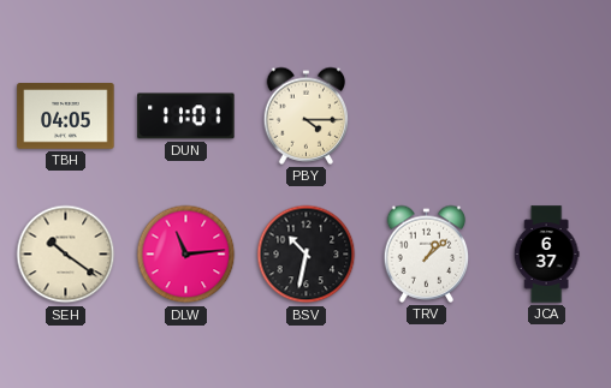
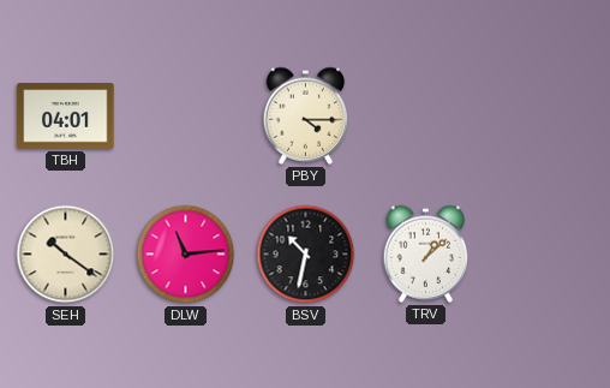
TBH: 04:05 -> 04:01
DUN: 11:01 -> none
JCA: 6:37 -> none
